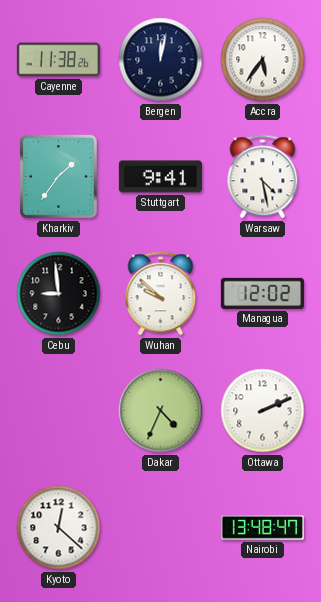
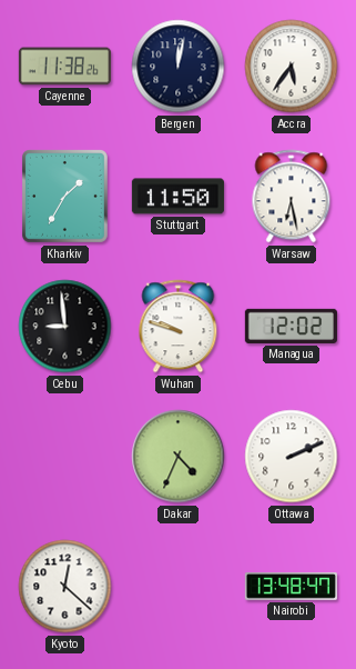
Kharkiv: 1:36 -> 1:35
Stuttgart: 9:41 -> 11:50
Warsaw: 4:28 -> 6:28
Wuhan: 9:52 -> 9:48
